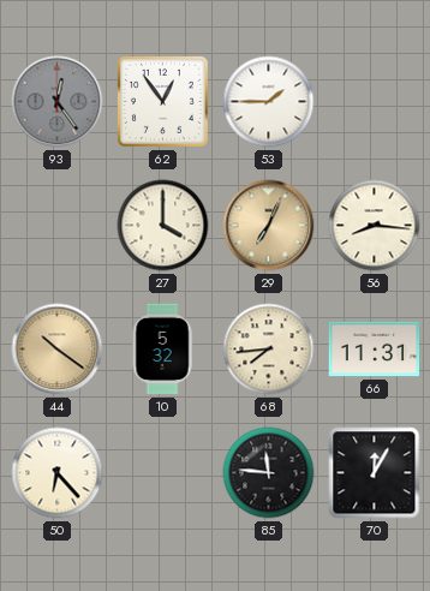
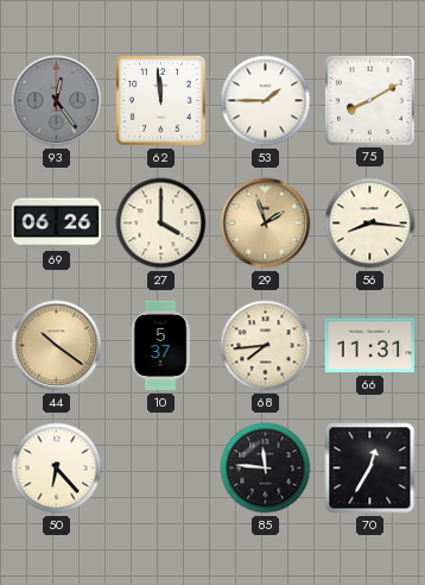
62: 12:54 -> 11:59
75: none -> 8:10
69: none -> 06:26
29: 7:04 -> 1:57
10: 5:32 -> 5:37
70: 12:05 -> 12:35
